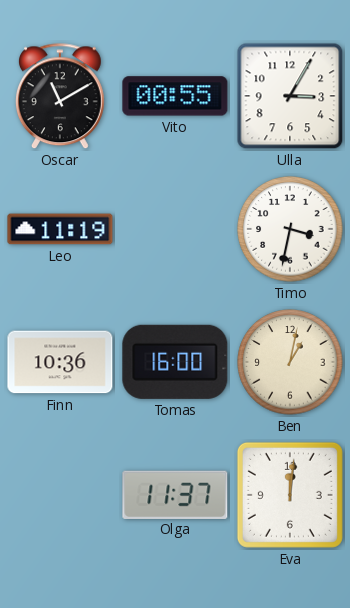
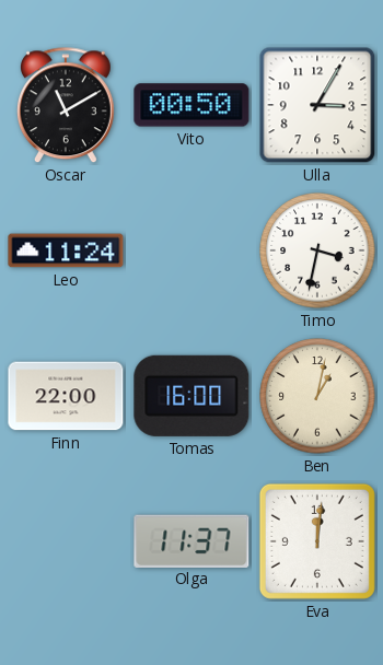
Vito: 00:55 -> 00:50
Leo: 11:19 -> 11:24
Finn: 10:36 -> 22:00
